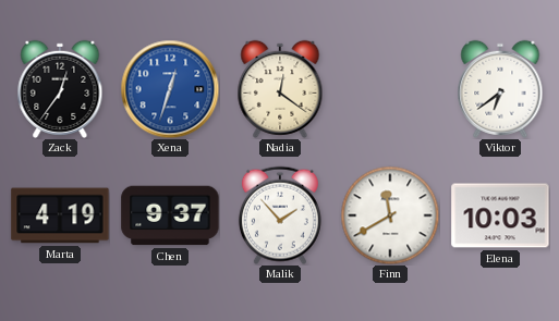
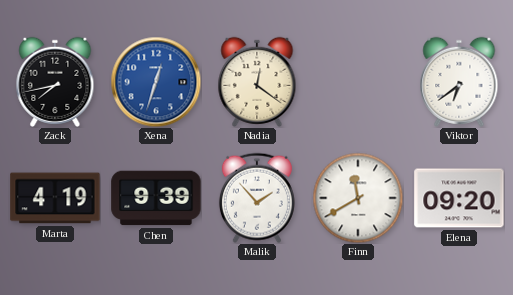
Zack: 12:36 -> 7:43
Chen: 9:37 -> 9:39
Elena: 10:03 -> 09:20
